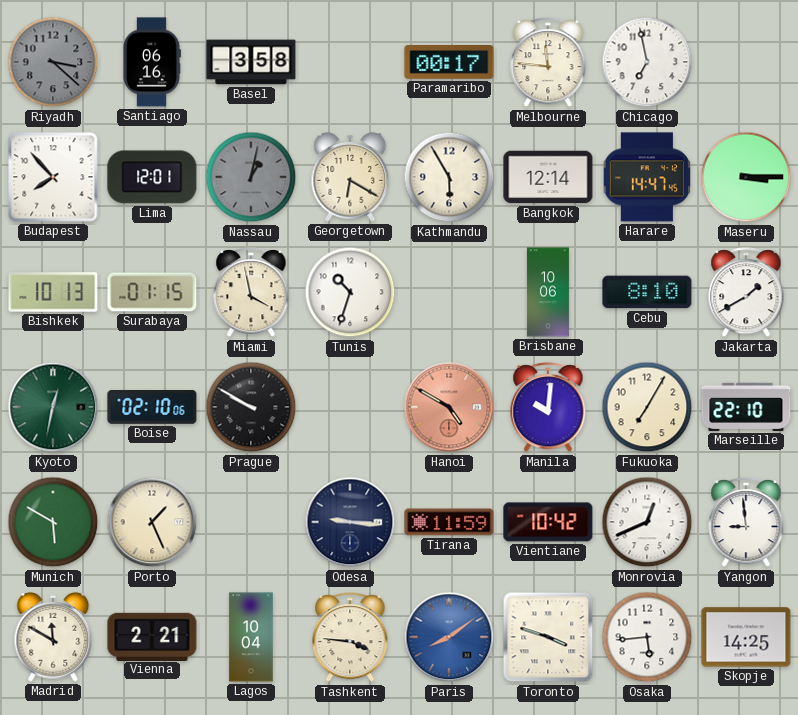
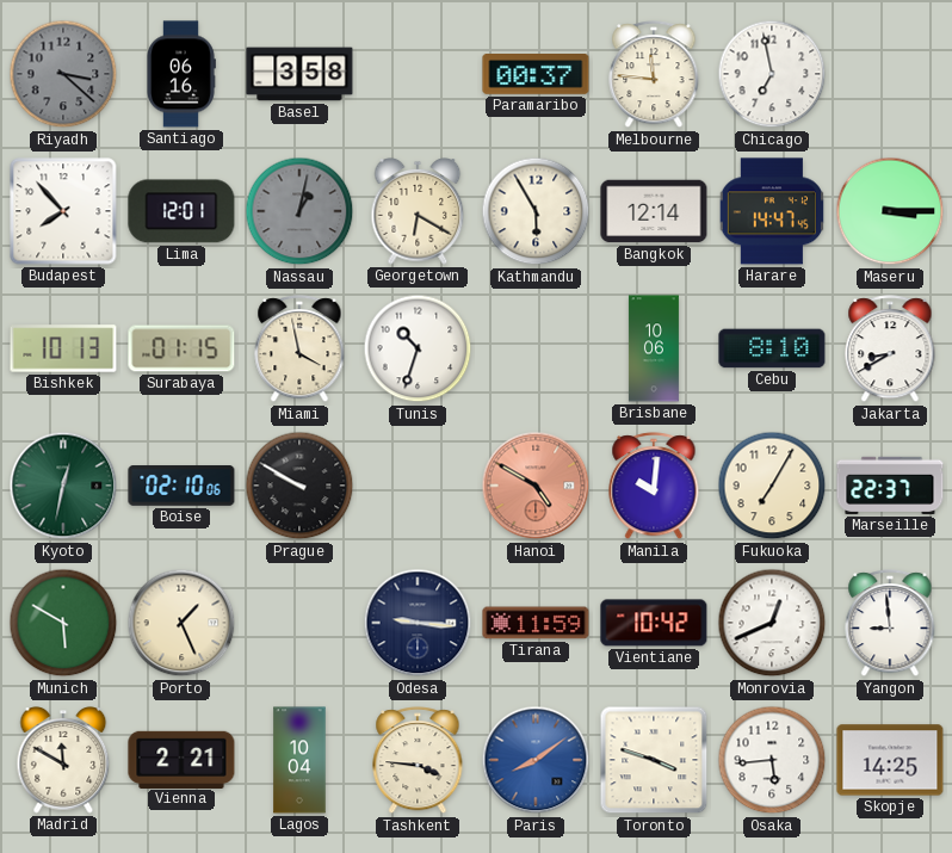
Paramaribo: 00:17 -> 00:37
Jakarta: 1:40 -> 8:40
Marseille: 22:10 -> 22:37
